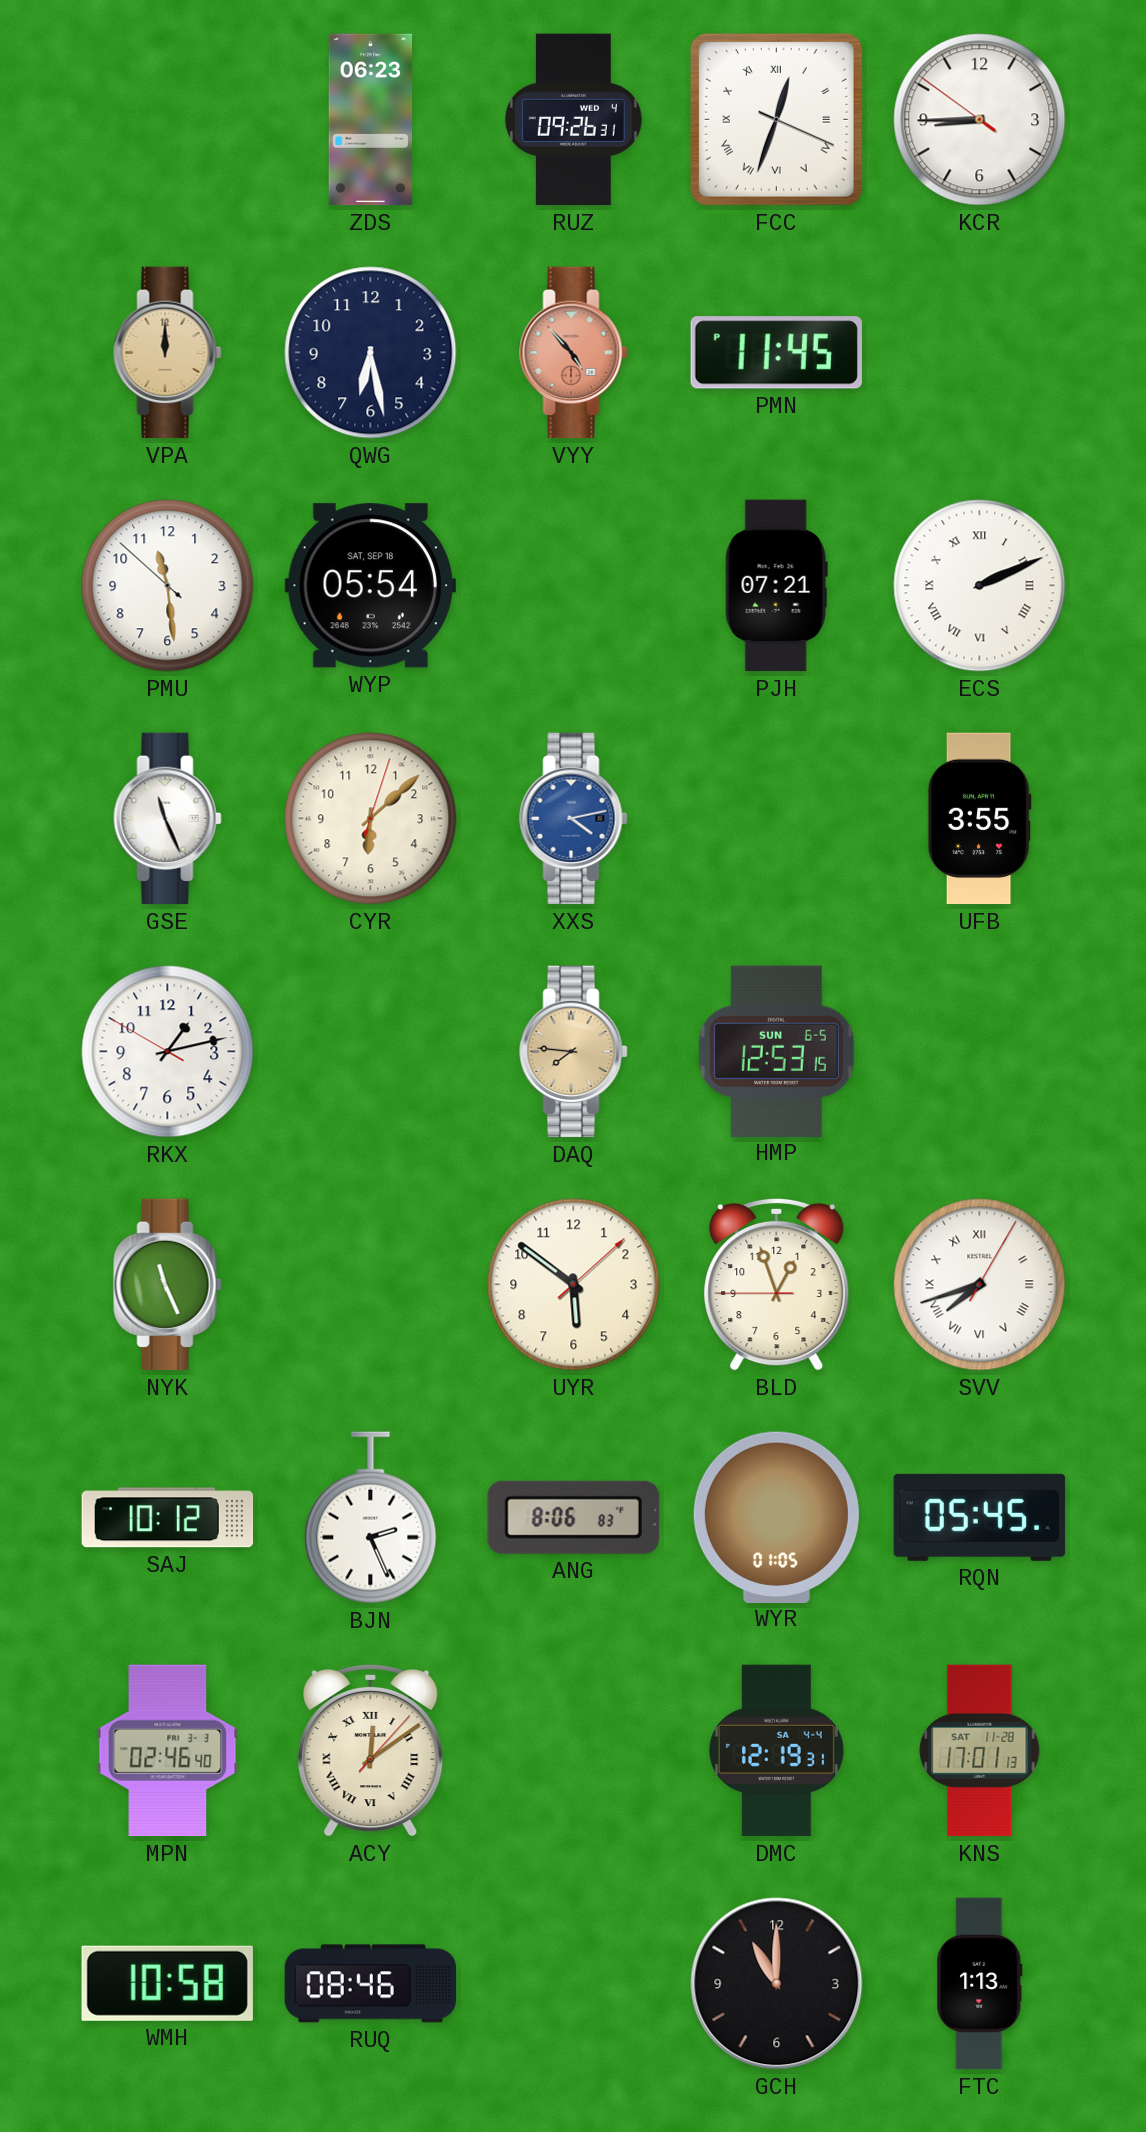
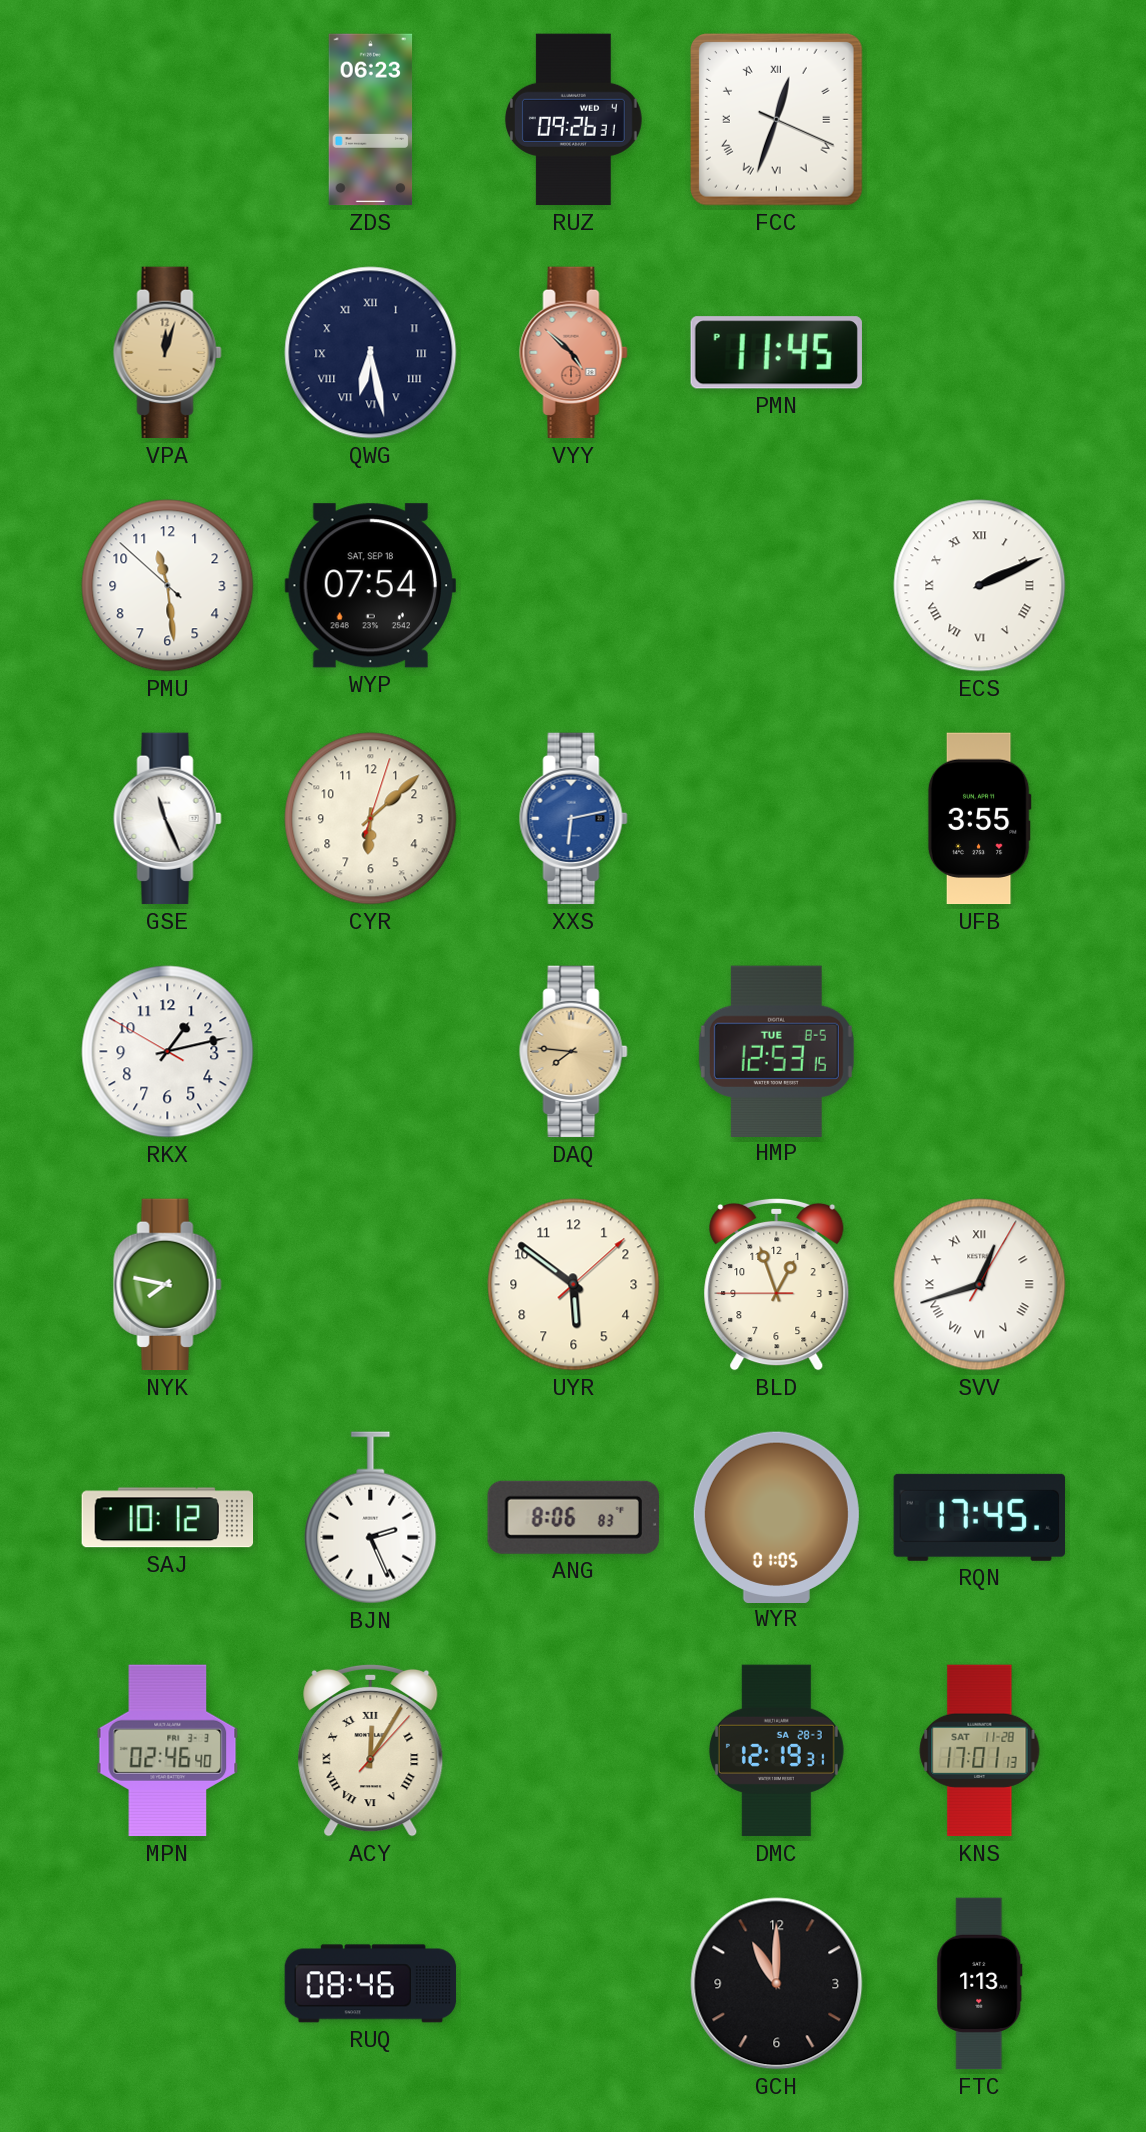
KCR: 8:44 -> none
VPA: 12:00 -> 12:03
QWG numerals: Arabic -> Roman
VYY: 4:53 -> 4:52
WYP: 05:54 -> 07:54
PJH: 07:21 -> none
XXS: 4:13 -> 6:13
HMP date: SUN 6-5 -> TUE 8-5
NYK: 11:26 -> 7:47
SVV: 7:42 -> 12:42
RQN: 05:45 -> 17:45
ACY: 12:09 -> 12:05
DMC date: SA 4-4 -> SA 28-3
WMH: 10:58 -> none
